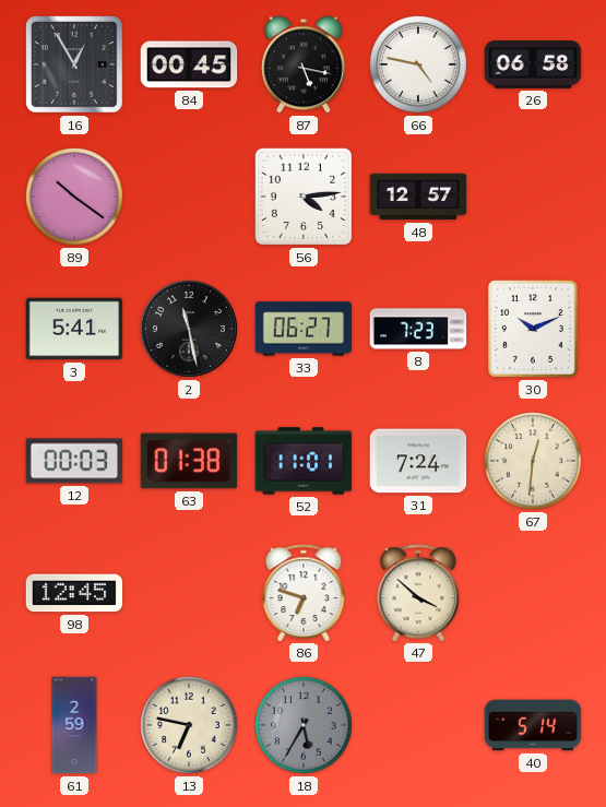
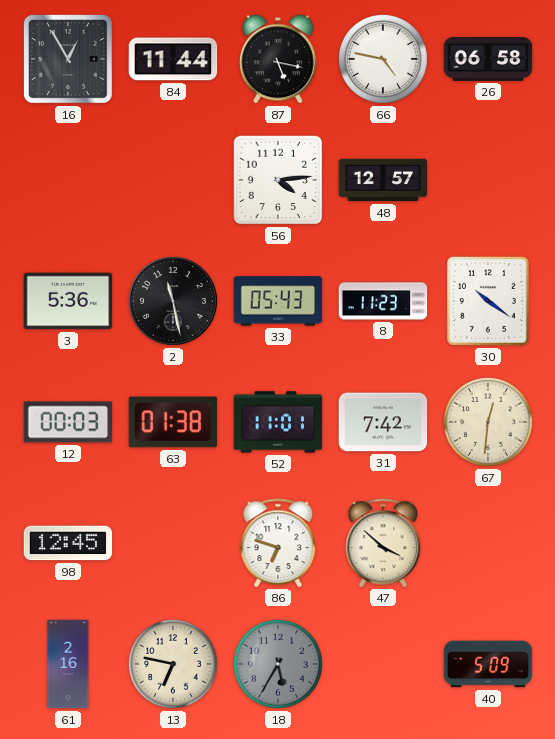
84: 00:45 -> 11:44
89: 10:21 -> none
3: 5:41 -> 5:36
33: 06:27 -> 05:43
8: 7:23 -> 11:23
30: 10:11 -> 10:21
31: 7:24 -> 7:42
61: 2:59 -> 2:16
40: 5:14 -> 5:09
